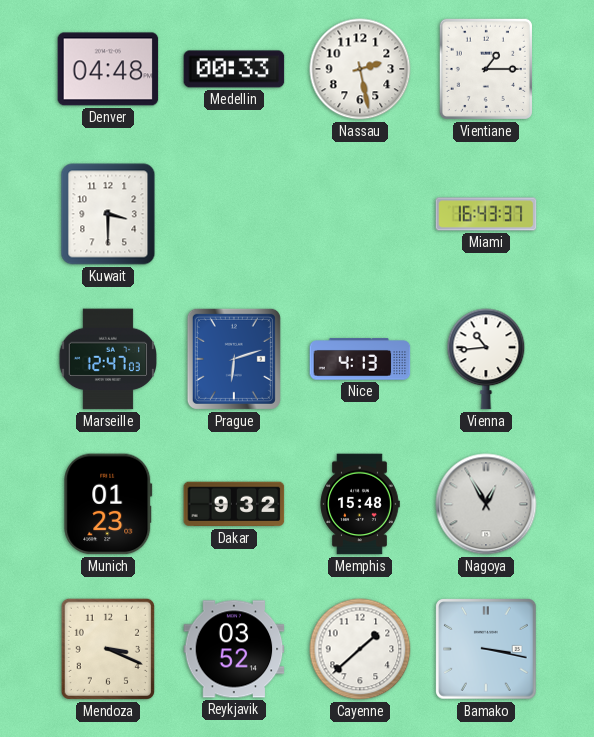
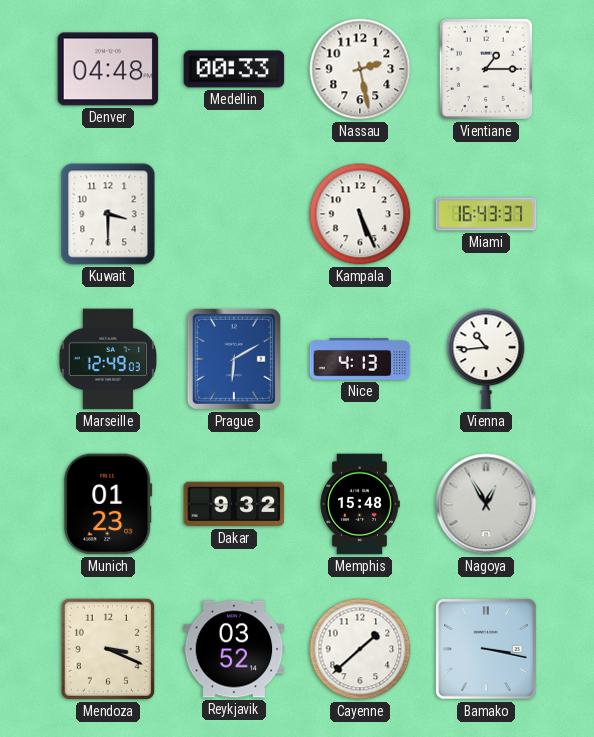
Kampala: none -> 5:26
Marseille: 12:47 -> 12:49
Prague: 6:12 -> 6:10
